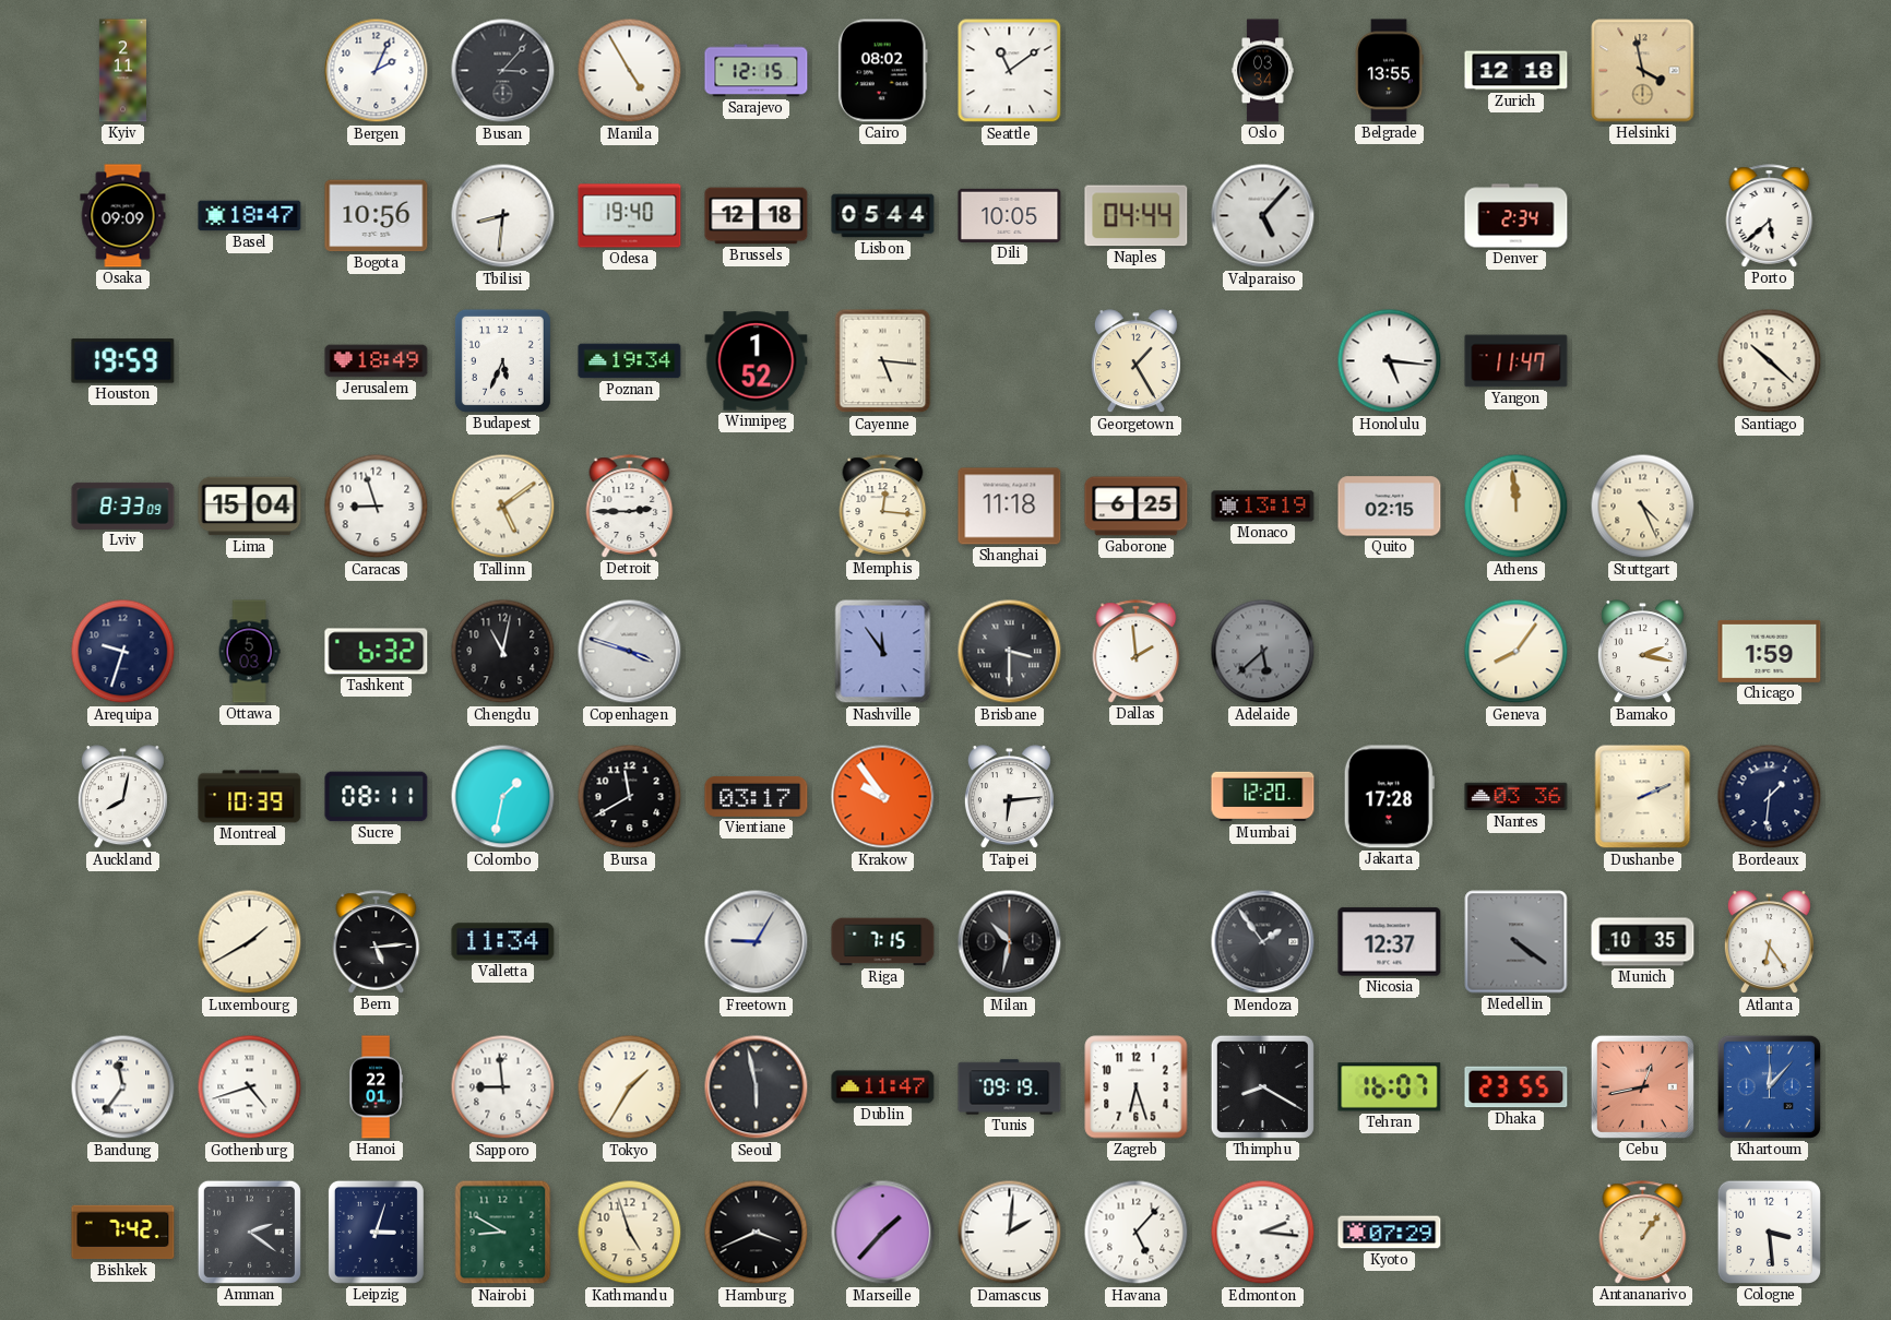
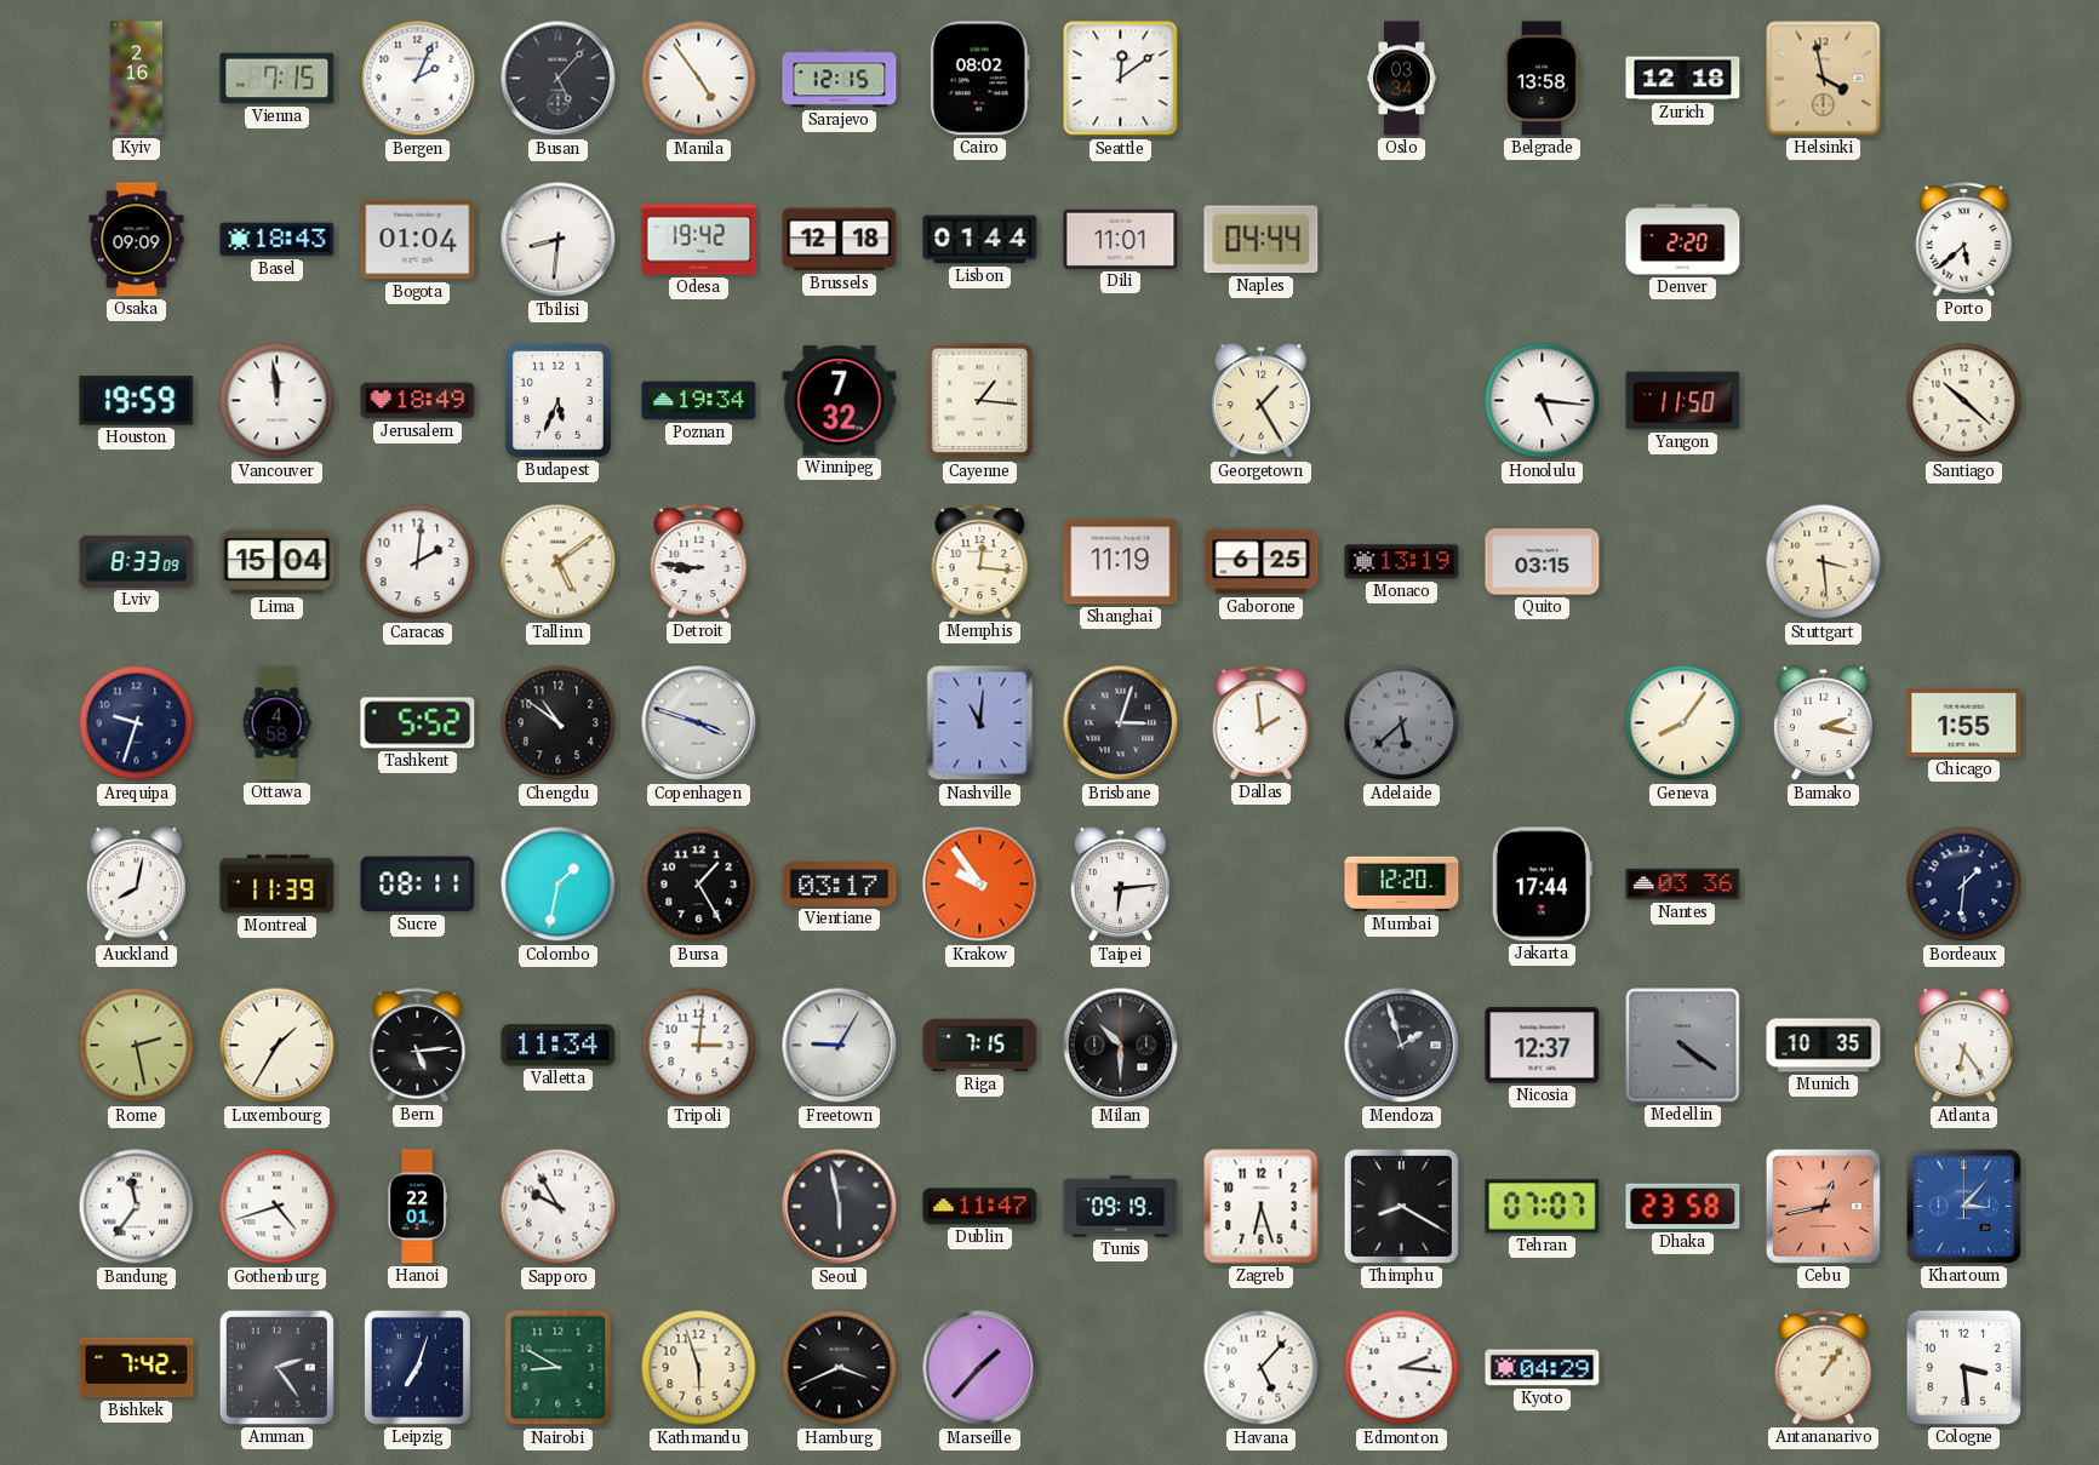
Kyiv: 2:11 -> 2:16
Vienna: none -> 7:15
Busan: 3:07 -> 5:07
Manila: 4:55 -> 4:54
Seattle: 11:09 -> 12:09
Belgrade: 13:55 -> 13:58
Basel: 18:47 -> 18:43
Bogota: 10:56 -> 01:04
Odesa: 19:40 -> 19:42
Lisbon: 05:44 -> 01:44
Dili: 10:05 -> 11:01
Valparaiso: 5:07 -> none
Denver: 2:34 -> 2:20
Vancouver: none -> 11:59
Winnipeg: 1:52 -> 7:32
Cayenne: 5:16 -> 1:16
Yangon: 11:47 -> 11:50
Caracas: 8:57 -> 2:01
Detroit: 2:45 -> 8:46
Shanghai: 11:18 -> 11:19
Quito: 02:15 -> 03:15
Athens: 11:59 -> none
Stuttgart: 4:26 -> 3:29
Ottawa: 5:03 -> 4:58
Tashkent: 6:32 -> 5:52
Chengdu: 11:02 -> 10:51
Nashville: 11:54 -> 11:01
Brisbane: 3:30 -> 3:03
Chicago: 1:59 -> 1:55
Montreal: 10:39 -> 11:39
Bursa: 11:40 -> 1:25
Jakarta: 17:28 -> 17:44
Dushanbe: 2:11 -> none
Rome: none -> 2:28
Luxembourg: 1:40 -> 1:35
Tripoli: none -> 3:01
Milan: 10:32 -> 10:30
Mendoza: 1:54 -> 1:57
Sapporo: 8:59 -> 9:55
Tokyo: 1:35 -> none
Tehran: 16:07 -> 07:07
Dhaka: 23:55 -> 23:58
Khartoum: 12:07 -> 3:07
Amman: 2:21 -> 2:24
Leipzig: 3:03 -> 7:03
Kathmandu: 4:57 -> 5:57
Damascus: 2:01 -> none
Kyoto: 07:29 -> 04:29
